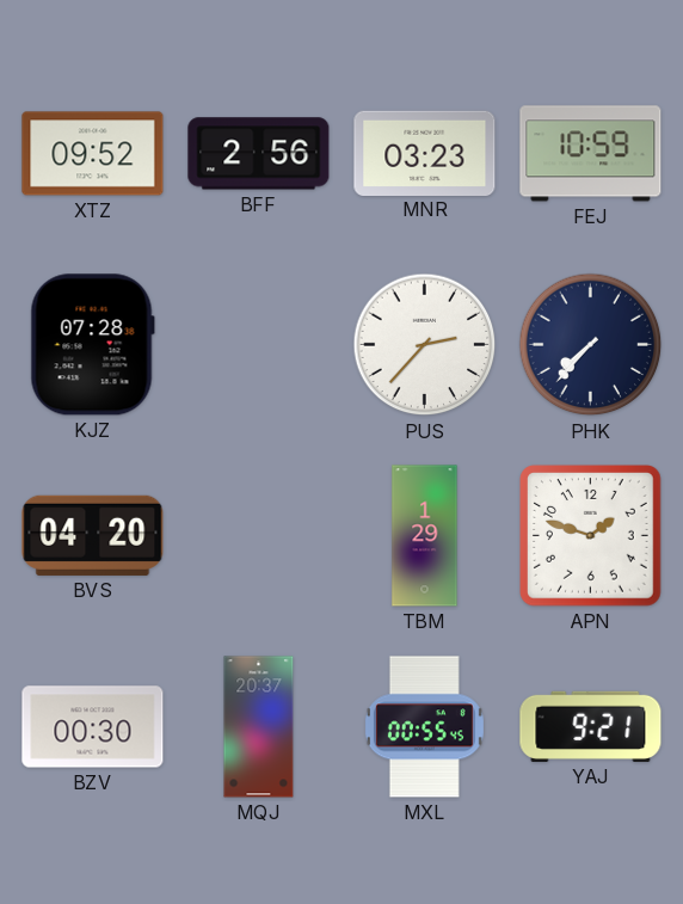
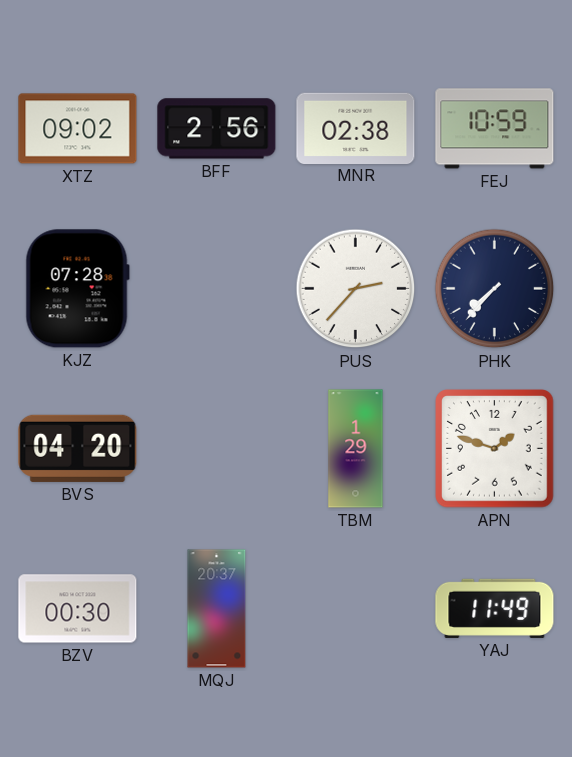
XTZ: 09:52 -> 09:02
MNR: 03:23 -> 02:38
MXL: 00:55 -> none
YAJ: 9:21 -> 11:49
